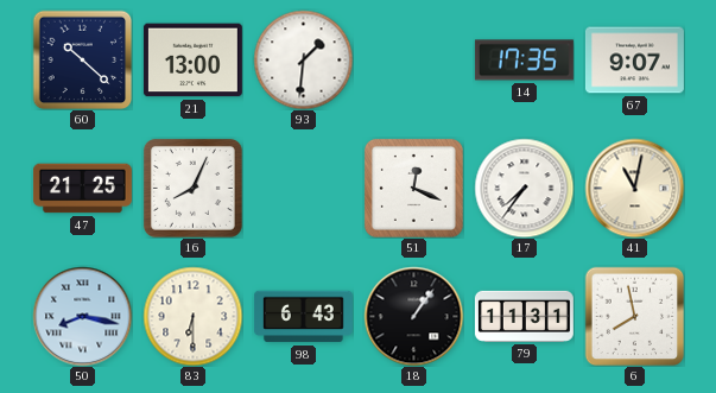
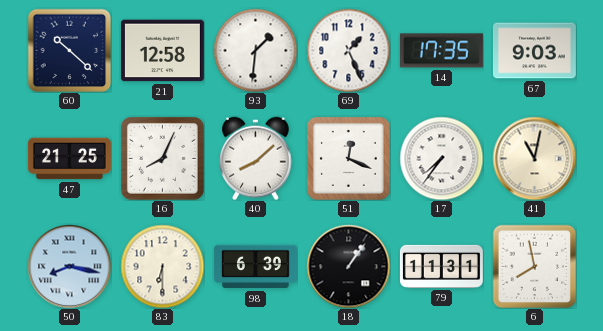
21: 13:00 -> 12:58
69: none -> 1:26
67: 9:07 -> 9:03
40: none -> 8:08
98: 6:43 -> 6:39
